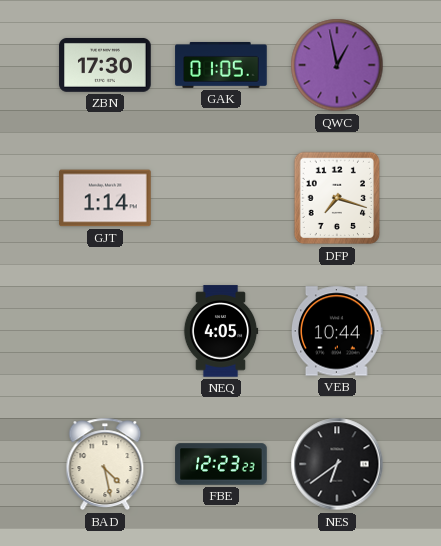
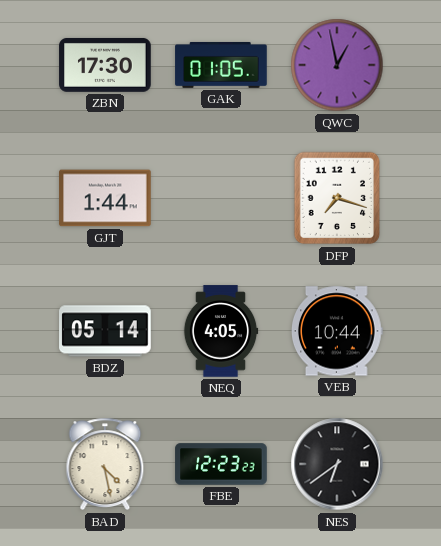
GJT: 1:14 -> 1:44
BDZ: none -> 05:14
